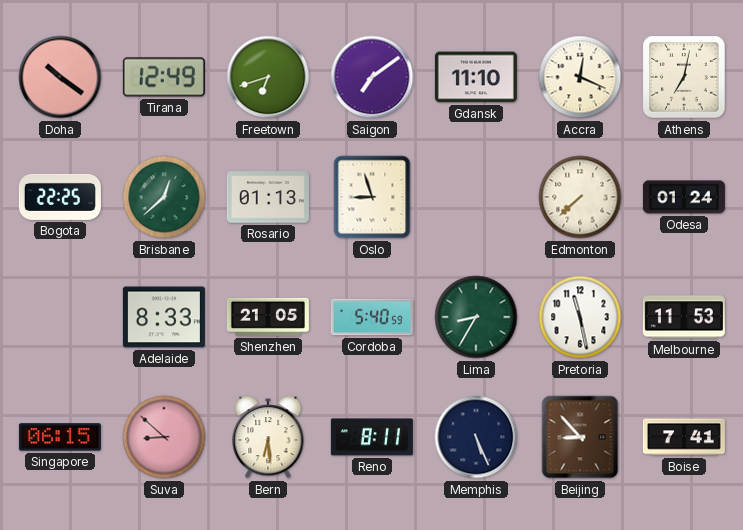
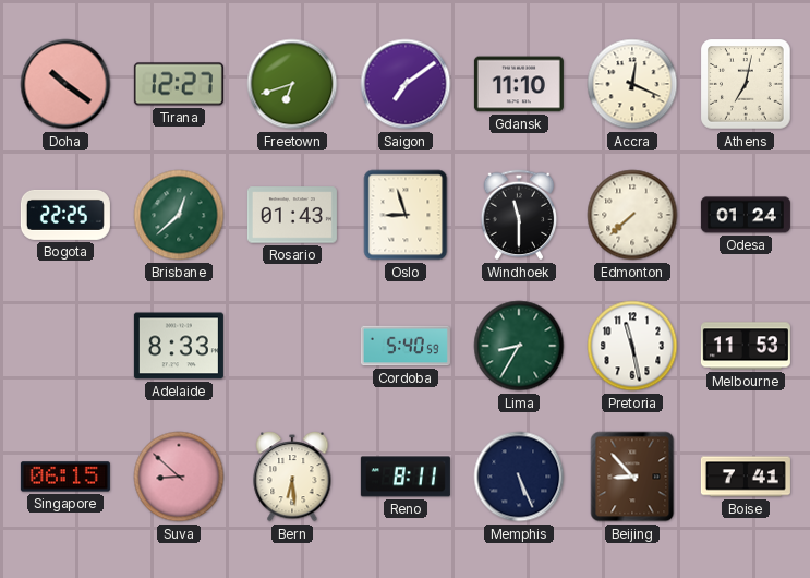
Tirana: 12:49 -> 12:27
Rosario: 01:13 -> 01:43
Windhoek: none -> 11:30
Shenzhen: 21:05 -> none
